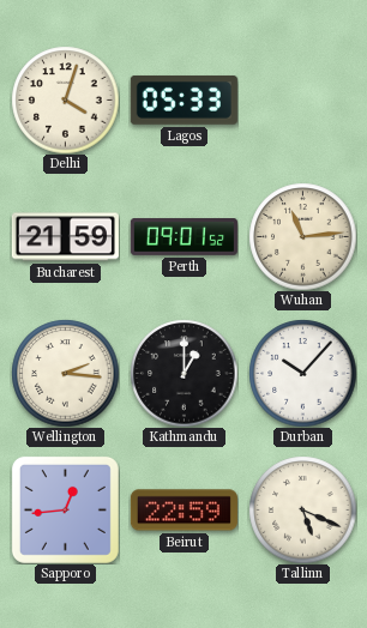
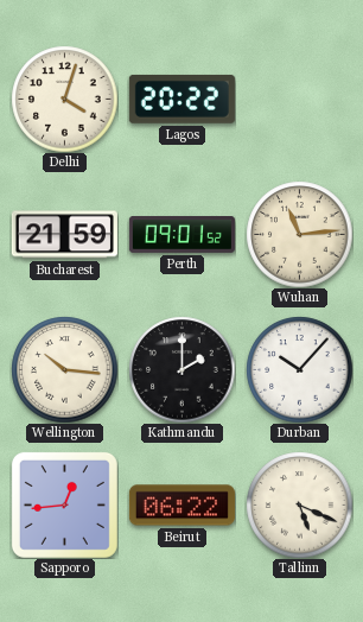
Lagos: 05:33 -> 20:22
Wellington: 2:16 -> 10:16
Kathmandu: 1:00 -> 2:00
Beirut: 22:59 -> 06:22
